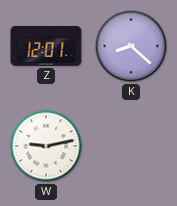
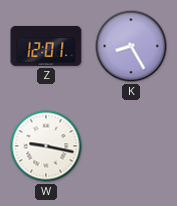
K: 8:22 -> 8:25
W: 9:13 -> 9:17
